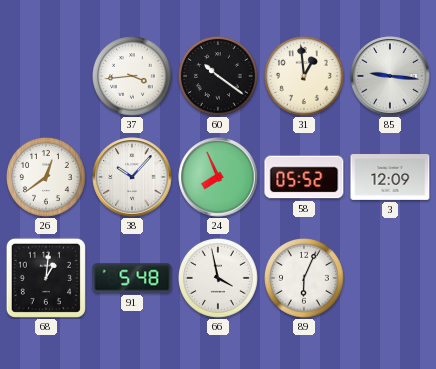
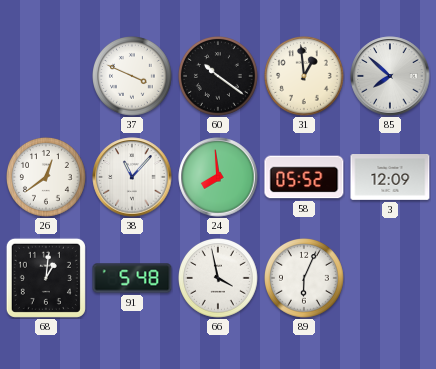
37: 3:44 -> 3:49
85: 9:16 -> 7:52
38: 10:07 -> 11:07
24: 7:56 -> 7:59
